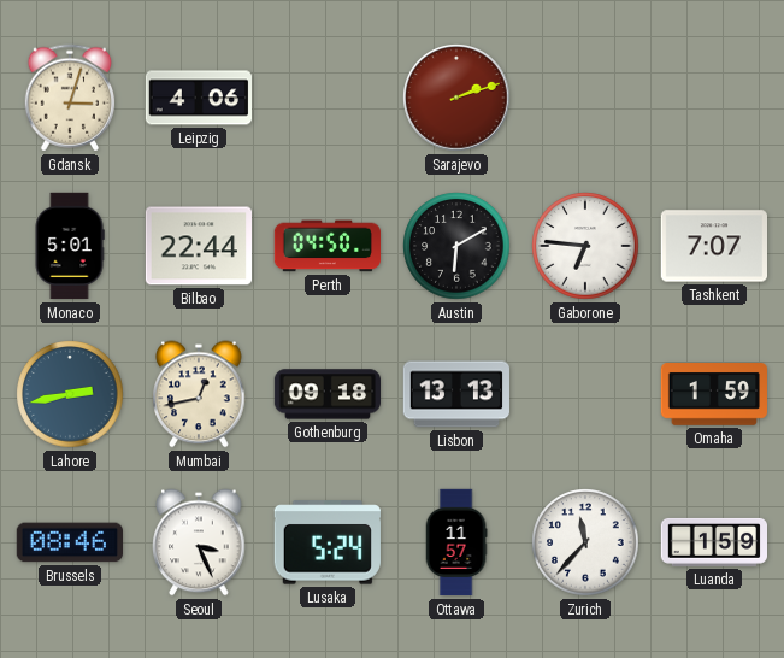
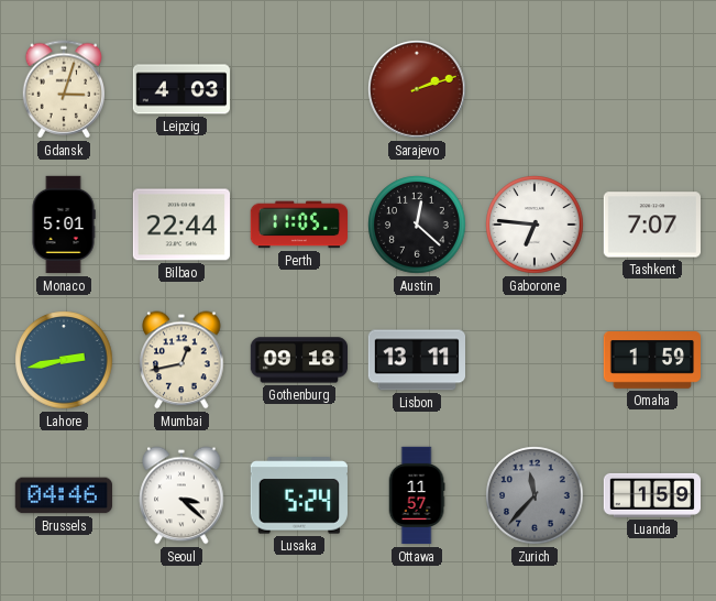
Leipzig: 4:06 -> 4:03
Perth: 04:50 -> 11:05
Austin: 6:10 -> 12:22
Lisbon: 13:13 -> 13:11
Brussels: 08:46 -> 04:46
Seoul: 3:26 -> 3:22
Zurich dial: white -> grey
